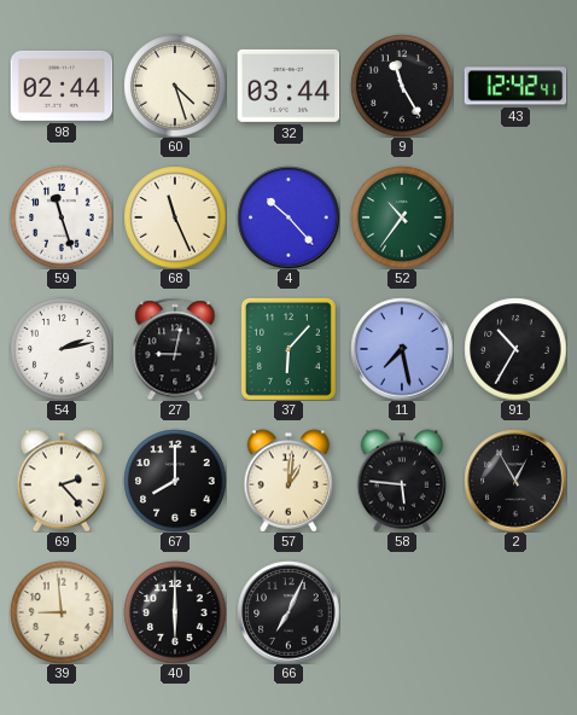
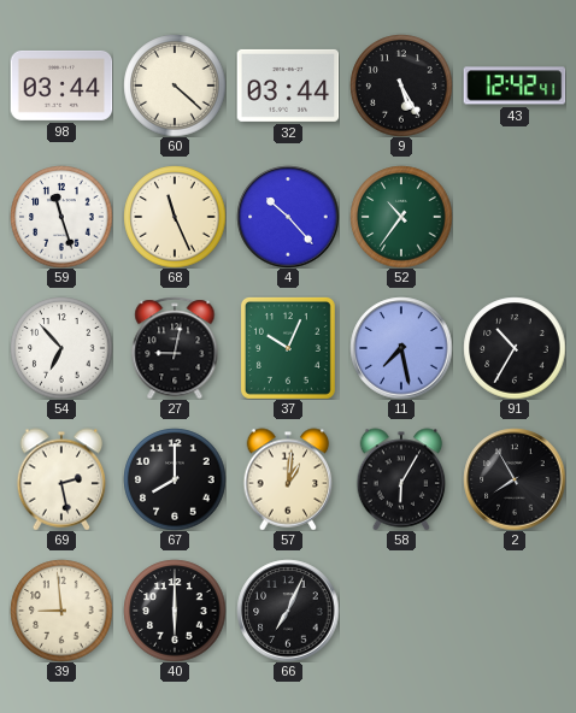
98: 02:44 -> 03:44
60: 4:27 -> 4:22
9: 11:25 -> 5:25
54: 2:13 -> 6:53
37: 6:07 -> 10:04
69: 2:23 -> 2:28
58: 5:46 -> 6:05
2: 12:55 -> 7:55
